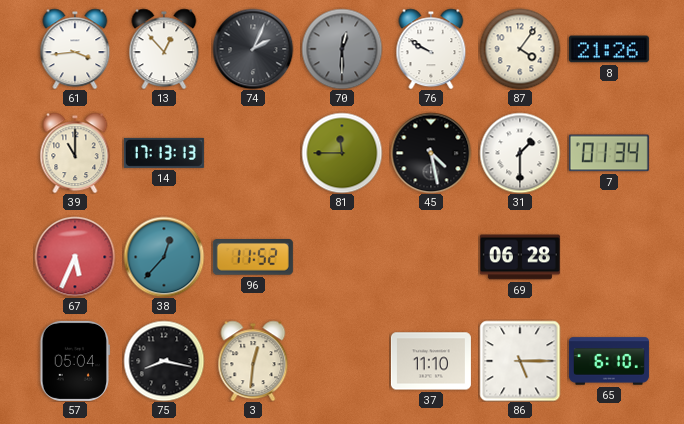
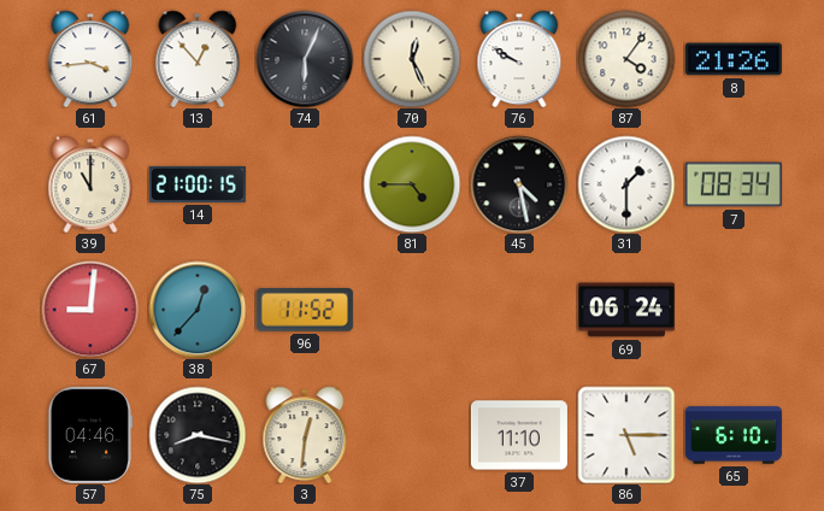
74: 2:04 -> 6:04
70: 12:30 -> 12:26
70 dial: grey -> cream
14: 17:13 -> 21:00
81: 11:45 -> 4:45
7: 01:34 -> 08:34
67: 5:34 -> 9:01
69: 06:28 -> 06:24
57: 05:04 -> 04:46
